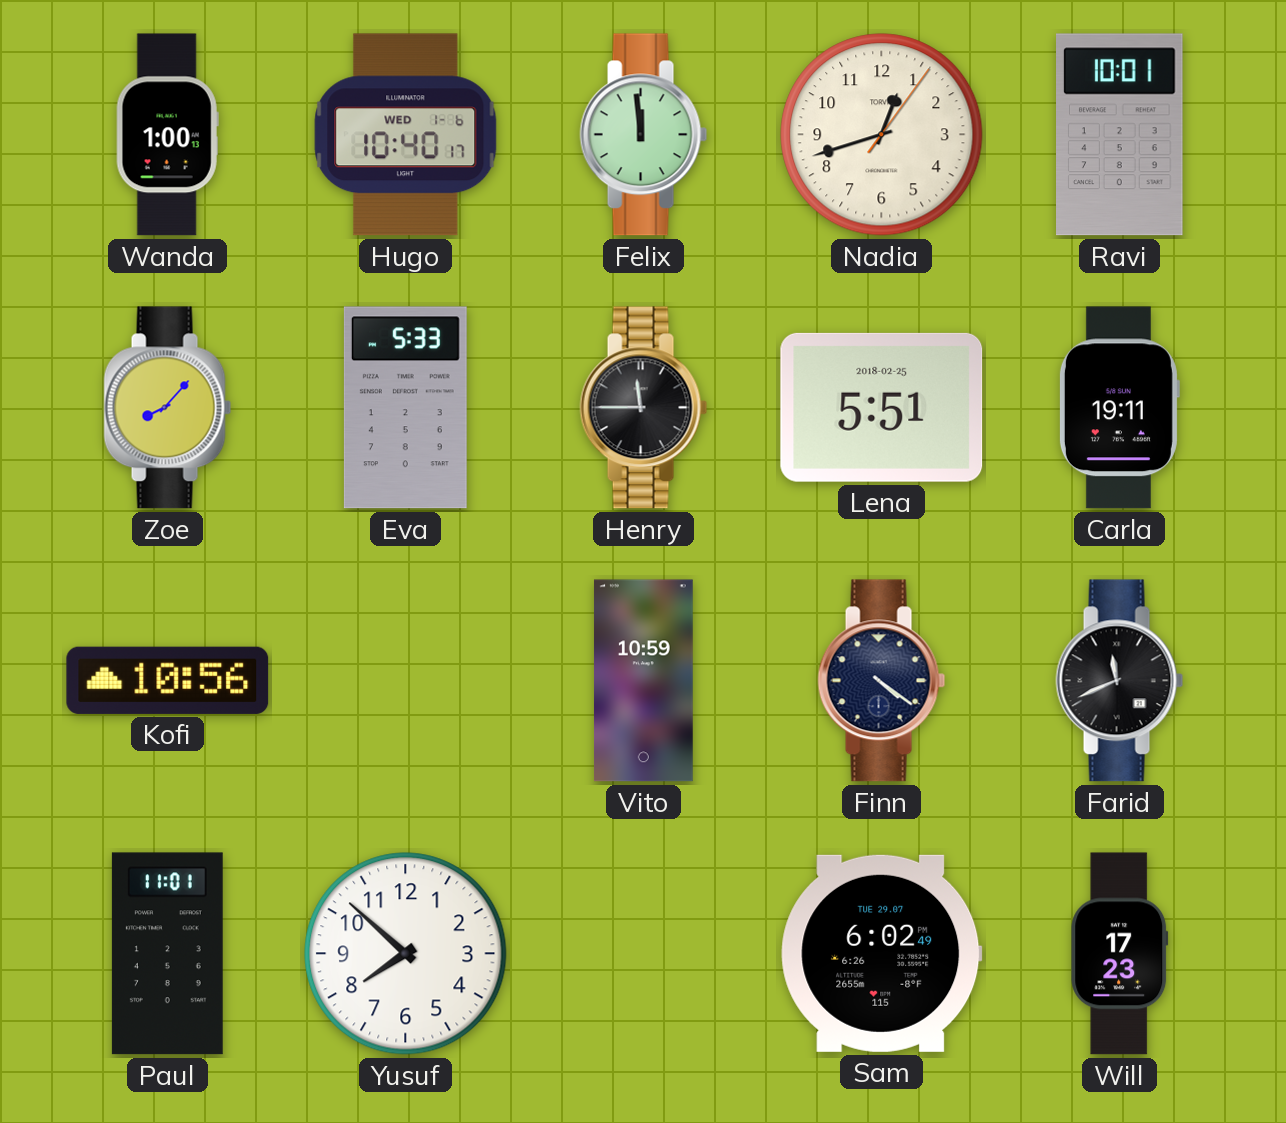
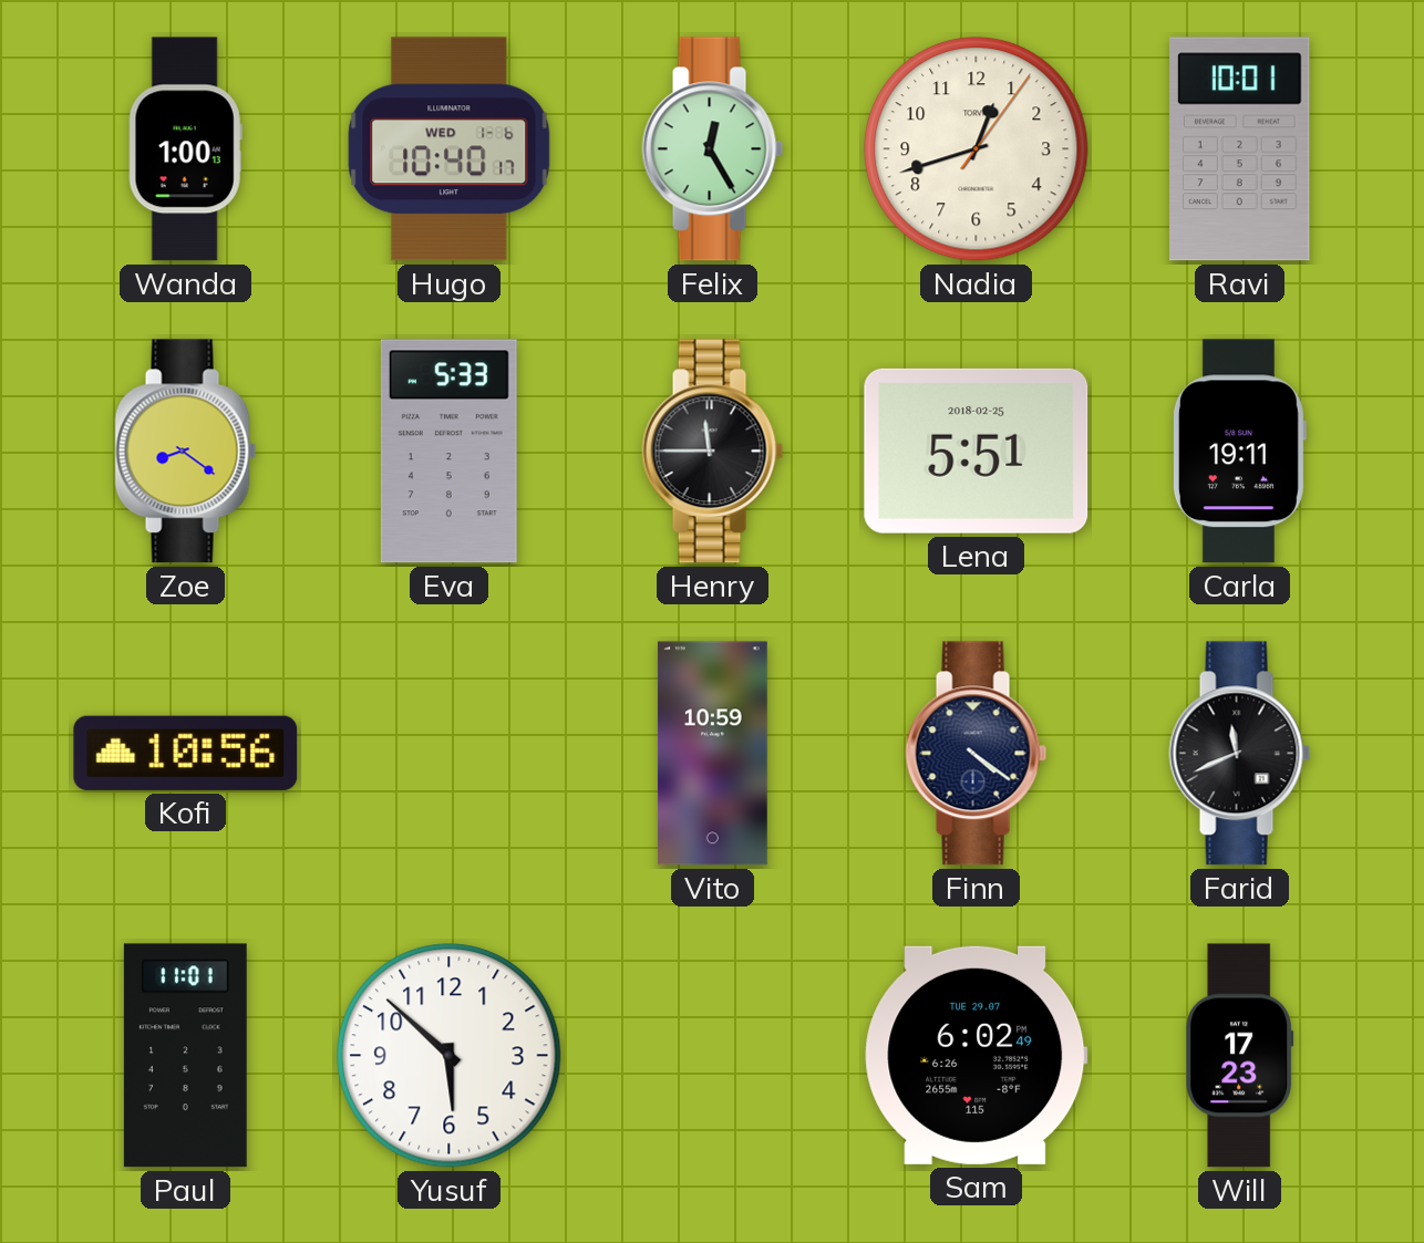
Felix: 11:59 -> 12:25
Zoe: 8:07 -> 8:21
Yusuf: 7:52 -> 5:52
